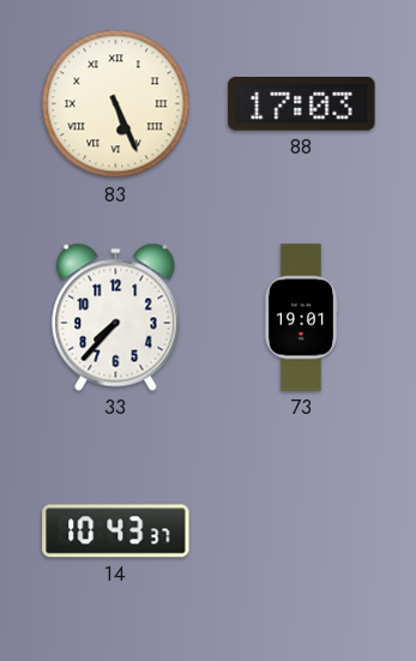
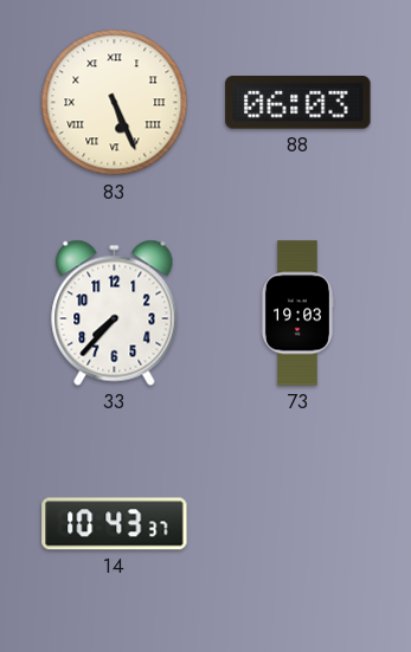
88: 17:03 -> 06:03
73: 19:01 -> 19:03
